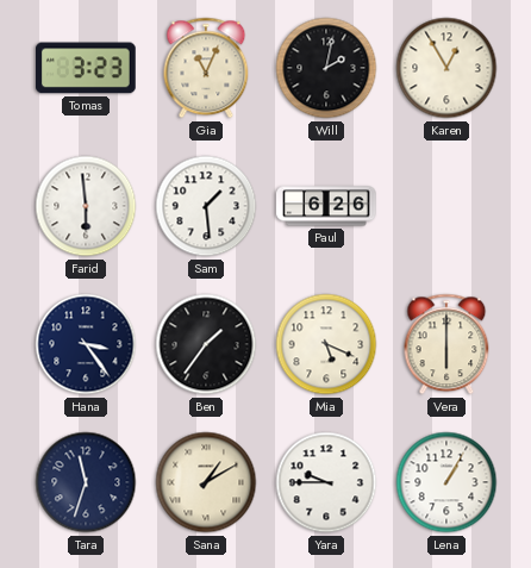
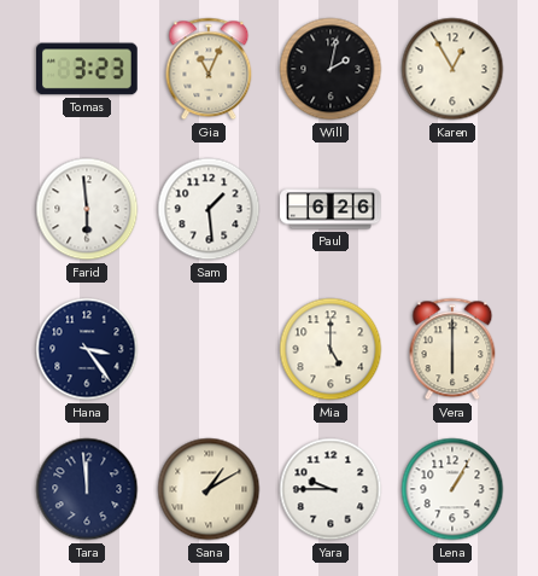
Ben: 1:36 -> none
Mia: 5:19 -> 5:00
Tara: 11:33 -> 11:59
